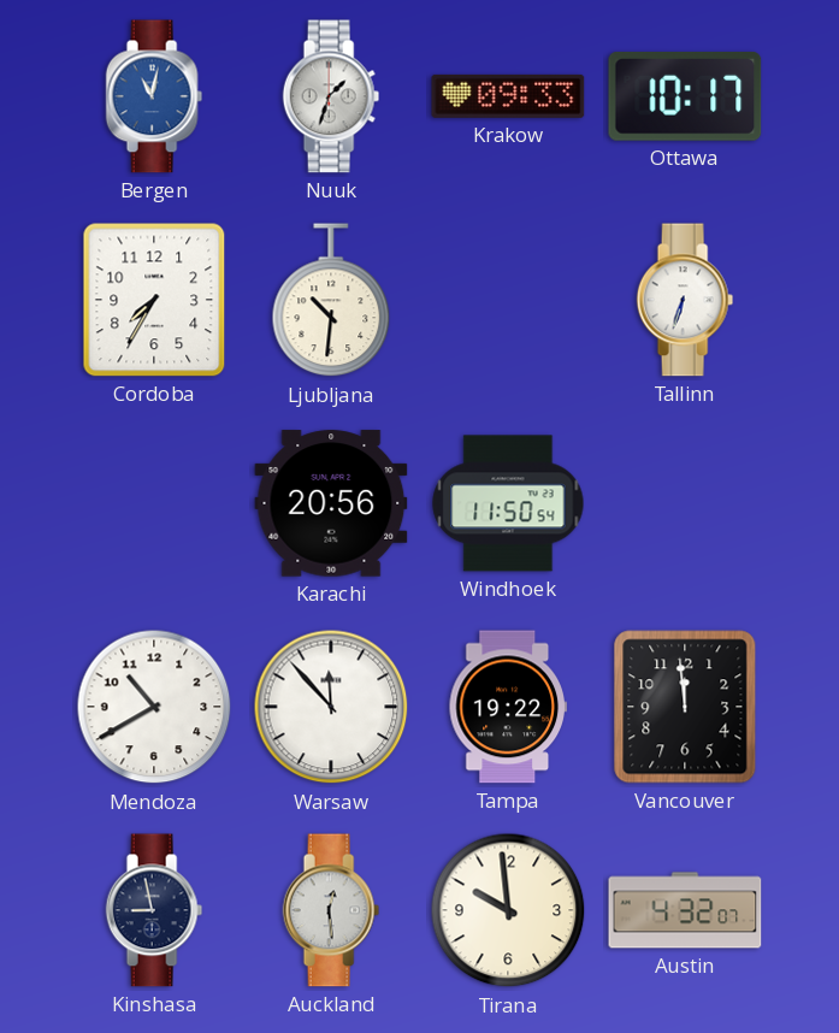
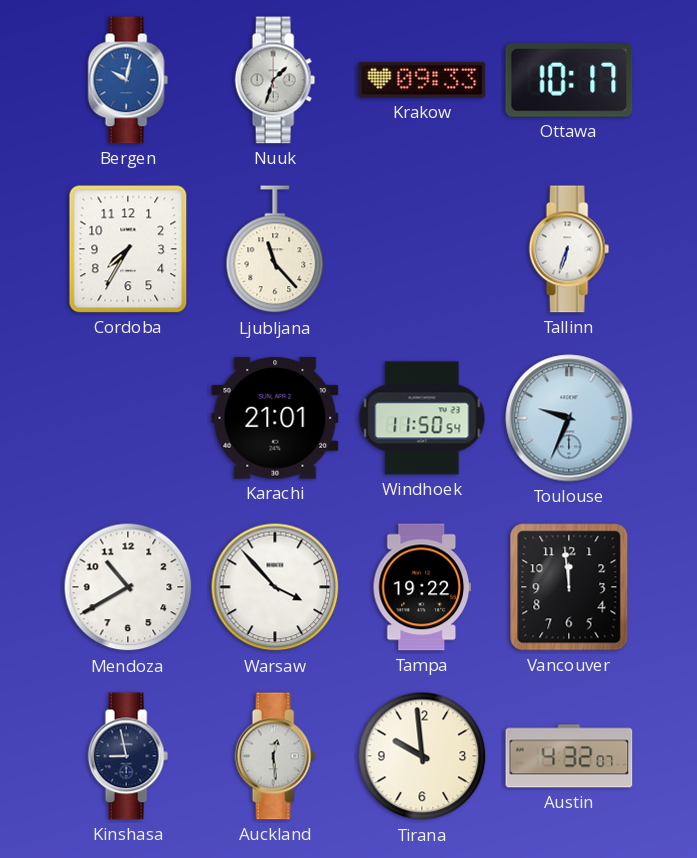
Bergen: 11:02 -> 10:02
Ljubljana: 10:31 -> 11:23
Karachi: 20:56 -> 21:01
Toulouse: none -> 9:34
Warsaw: 11:53 -> 3:53
